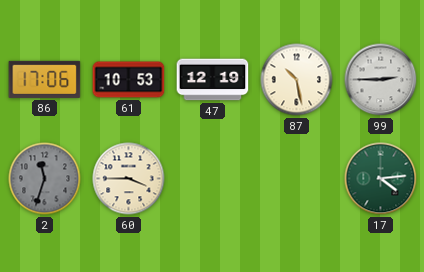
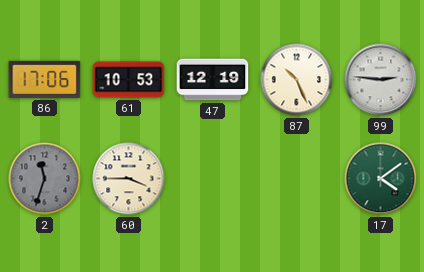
87: 10:28 -> 10:26
99: 2:45 -> 2:46
17: 4:14 -> 4:09
